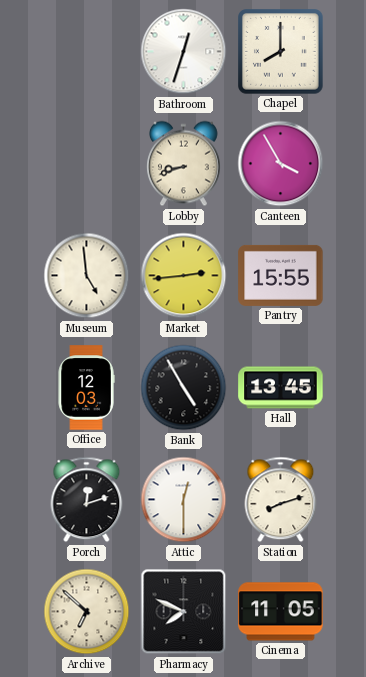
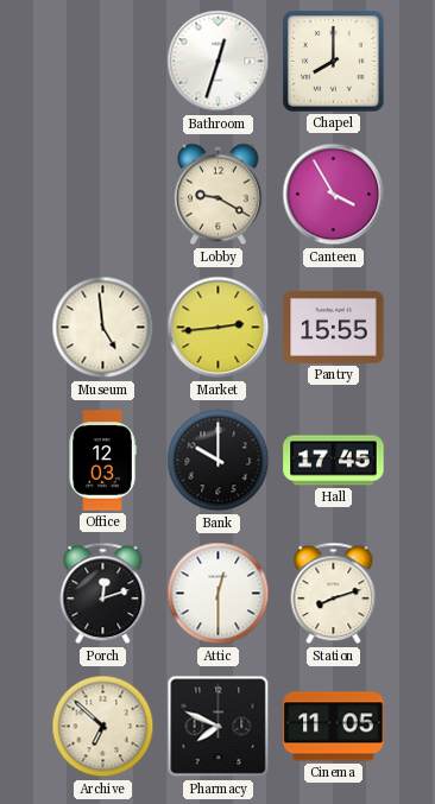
Lobby: 8:42 -> 9:20
Bank: 4:55 -> 10:00
Hall: 13:45 -> 17:45
